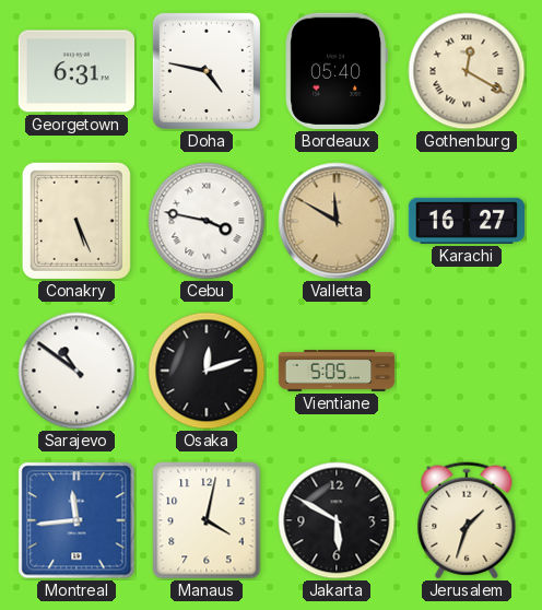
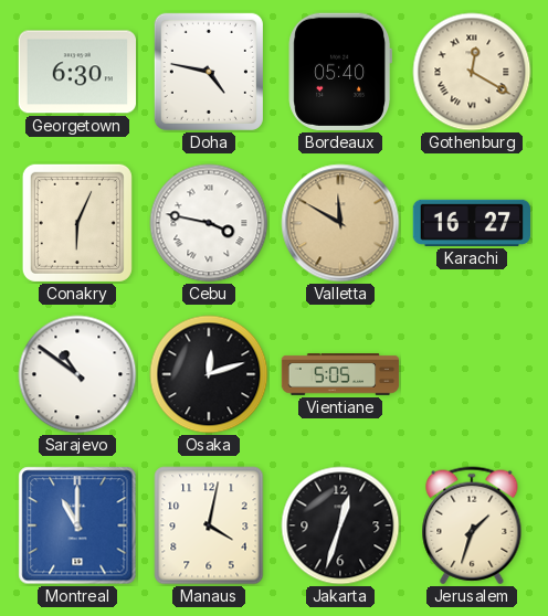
Georgetown: 6:31 -> 6:30
Conakry: 5:26 -> 6:04
Montreal: 11:44 -> 11:00
Jakarta: 5:50 -> 12:33
